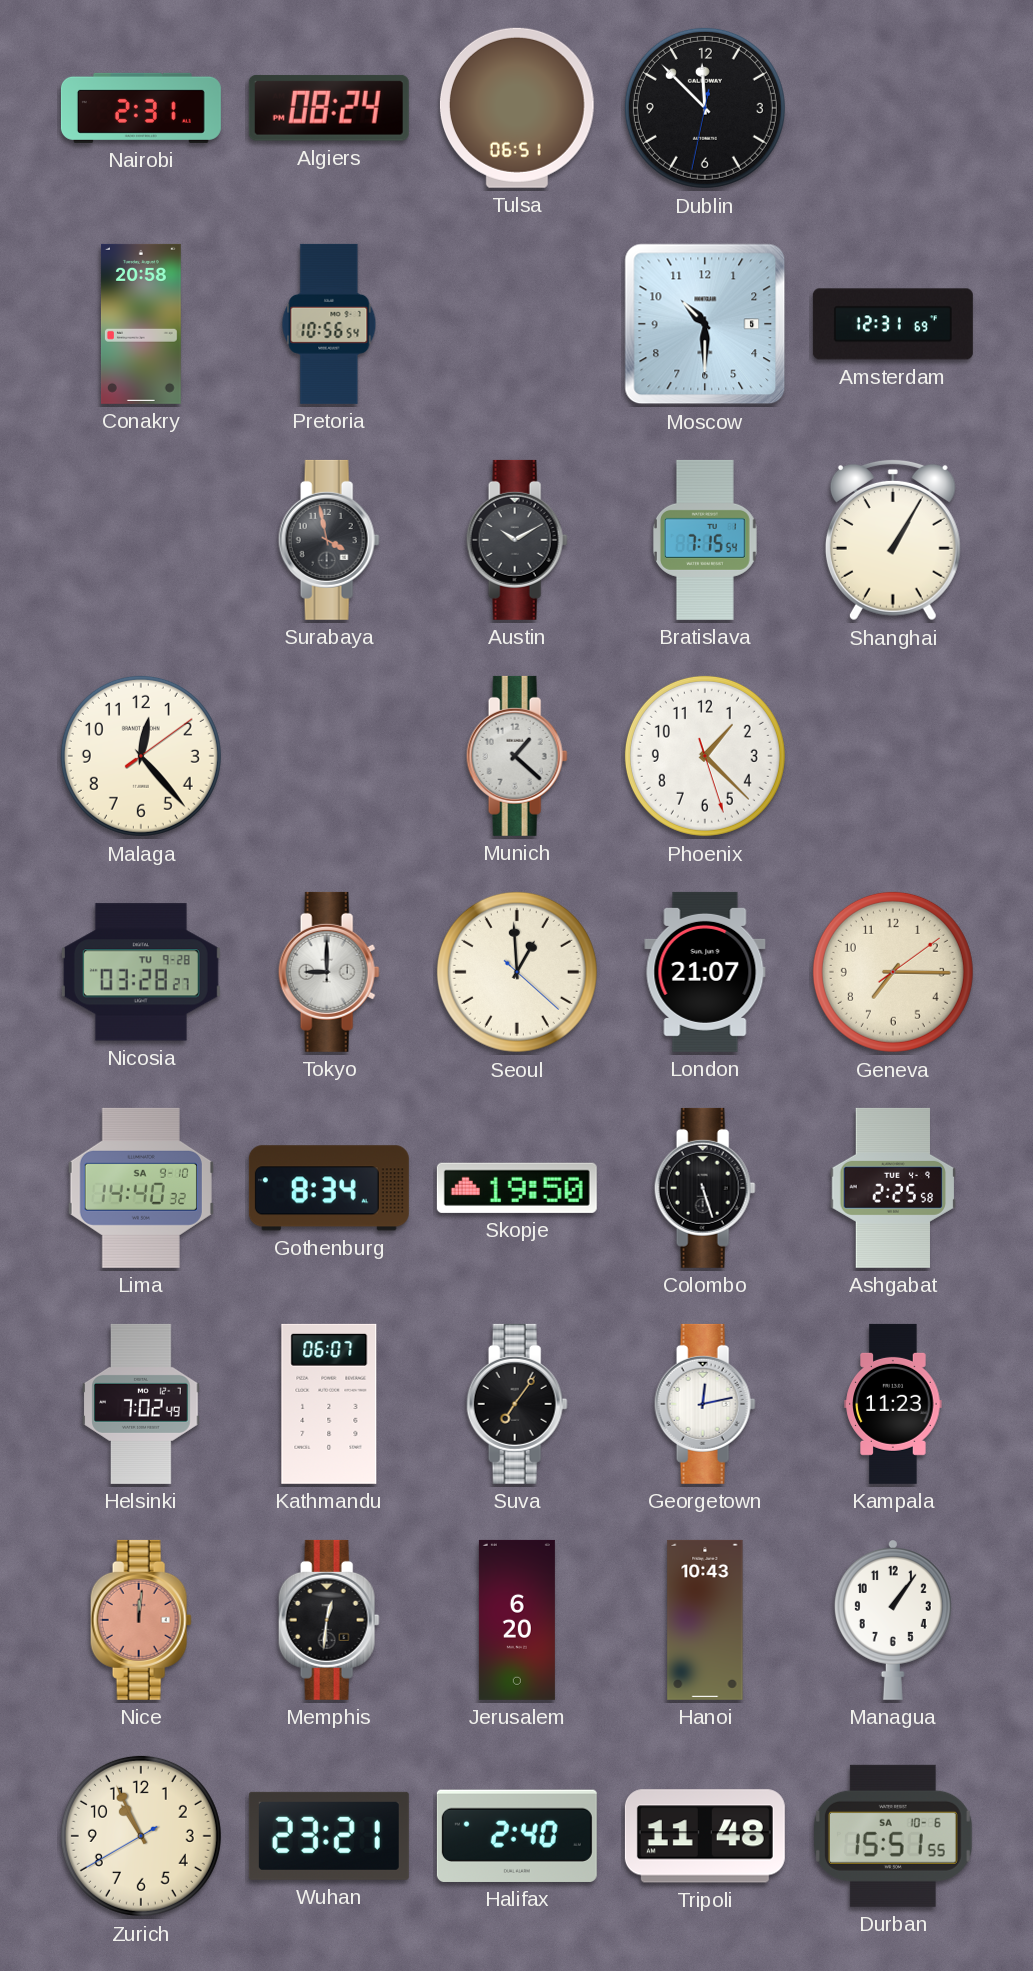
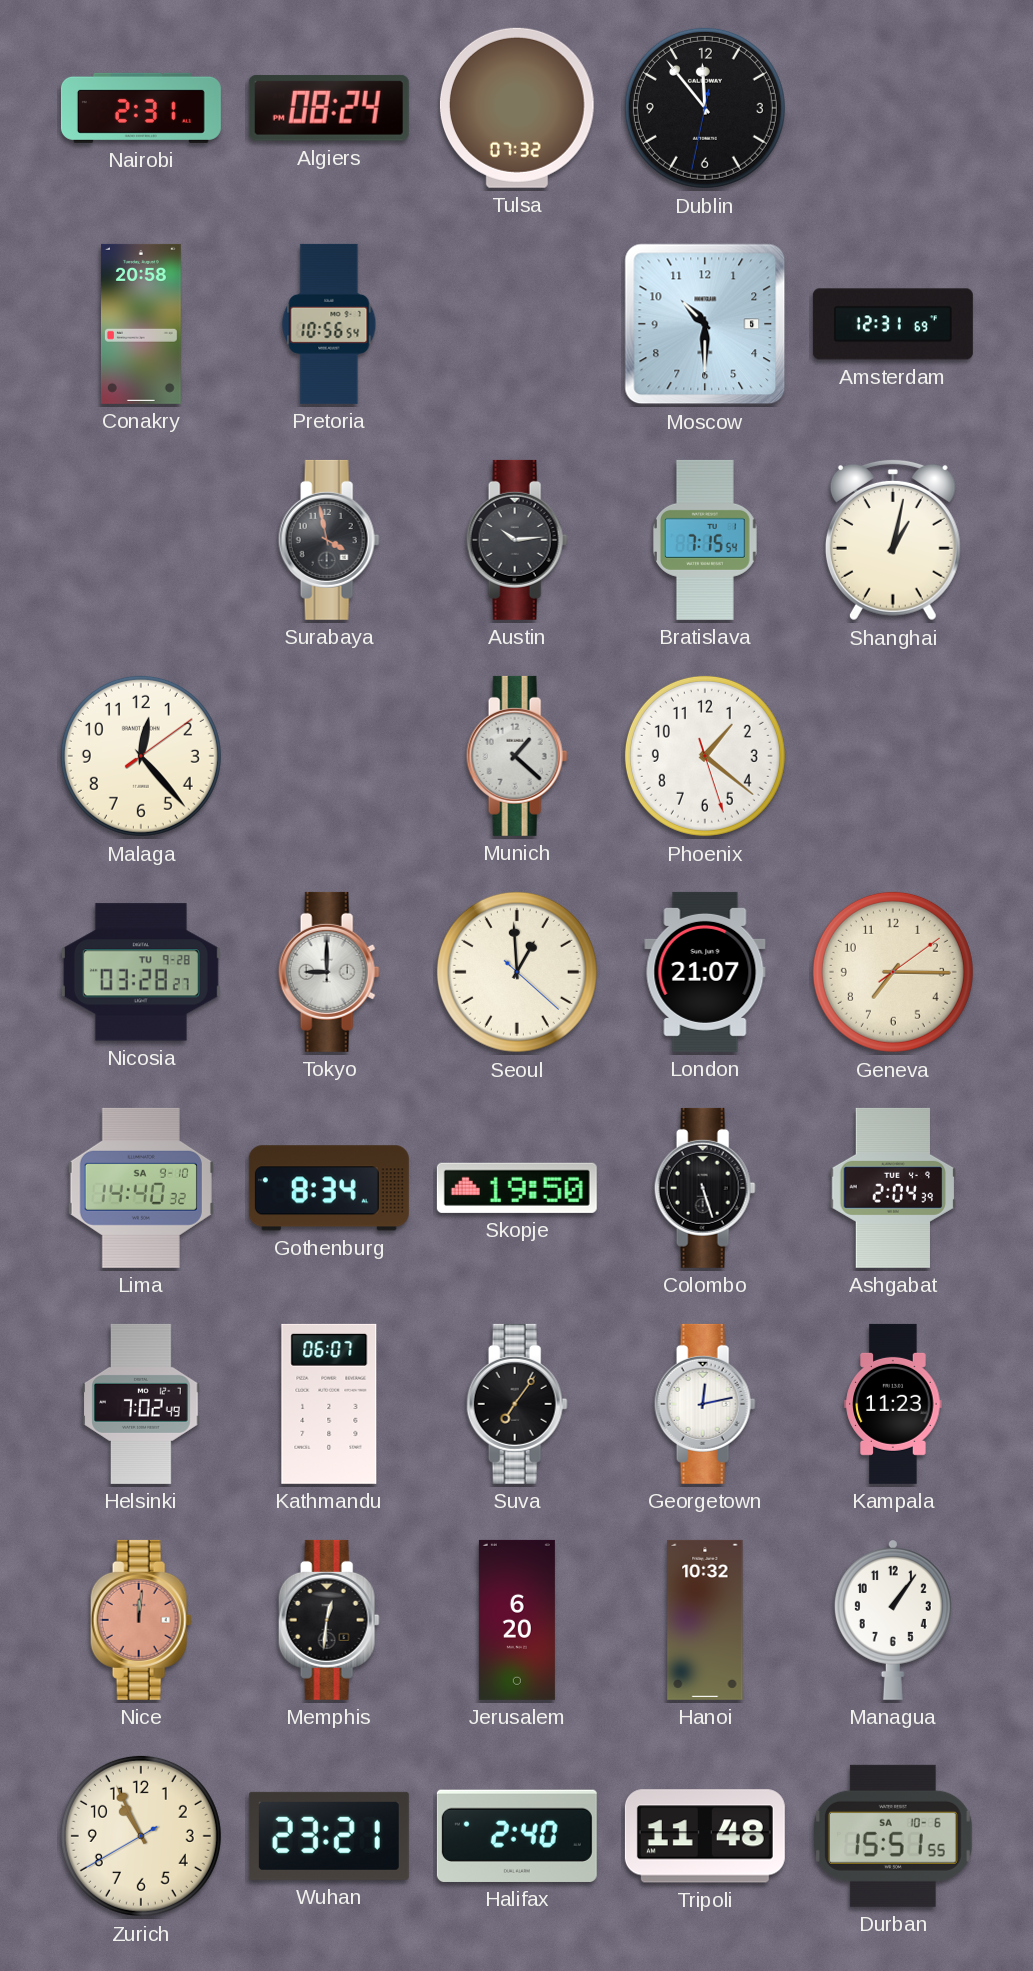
Tulsa: 06:51 -> 07:32
Dublin: 11:52 -> 11:53
Austin: 10:10 -> 10:14
Shanghai: 1:05 -> 1:02
Phoenix: 1:22 -> 1:21
Ashgabat: 2:25 -> 2:04
Hanoi: 10:43 -> 10:32
